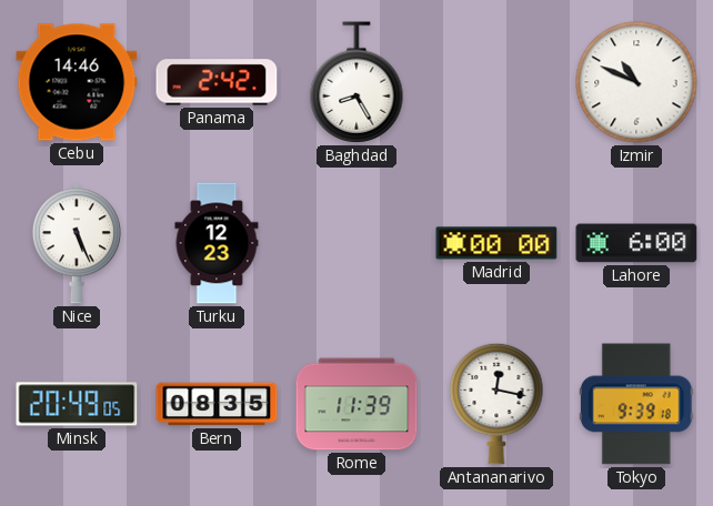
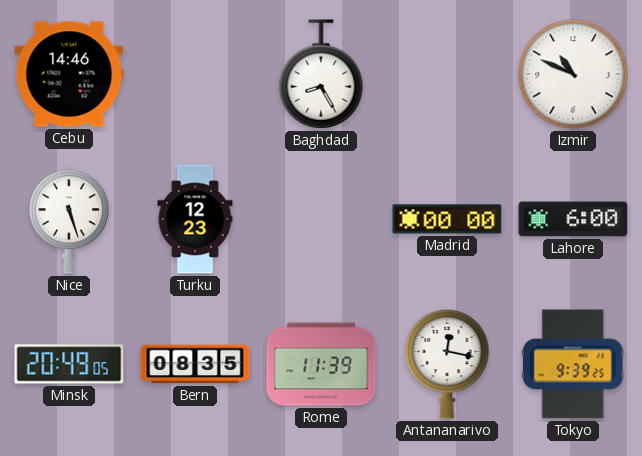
Panama: 2:42 -> none
Nice: 5:26 -> 5:27
Tokyo: 9:39:18 -> 9:39:25
